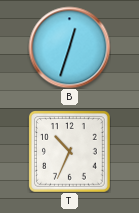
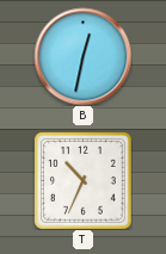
B: 12:33 -> 12:32
